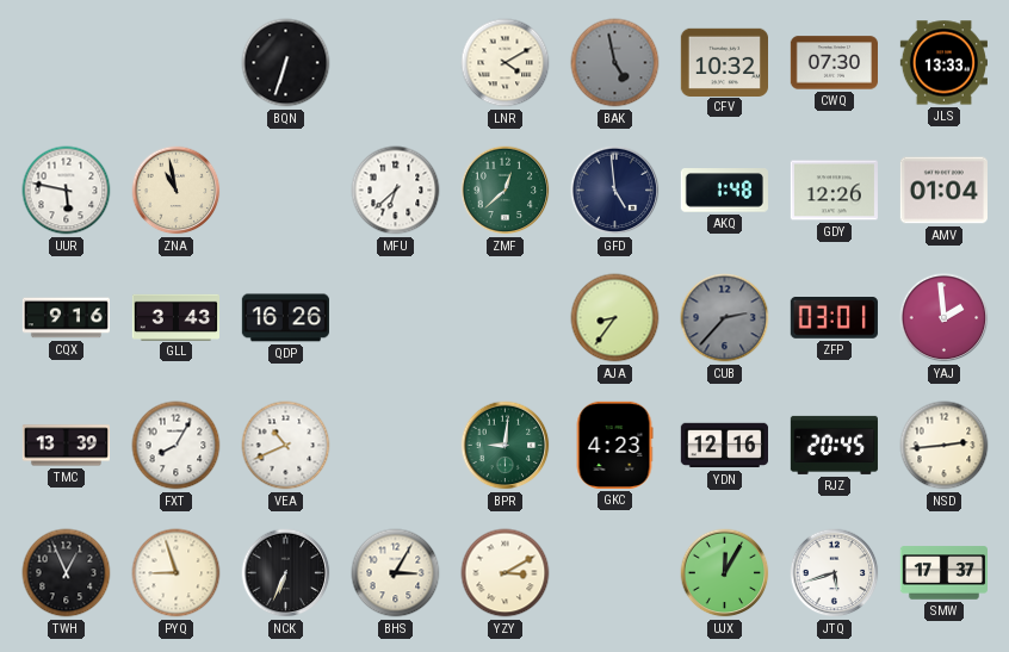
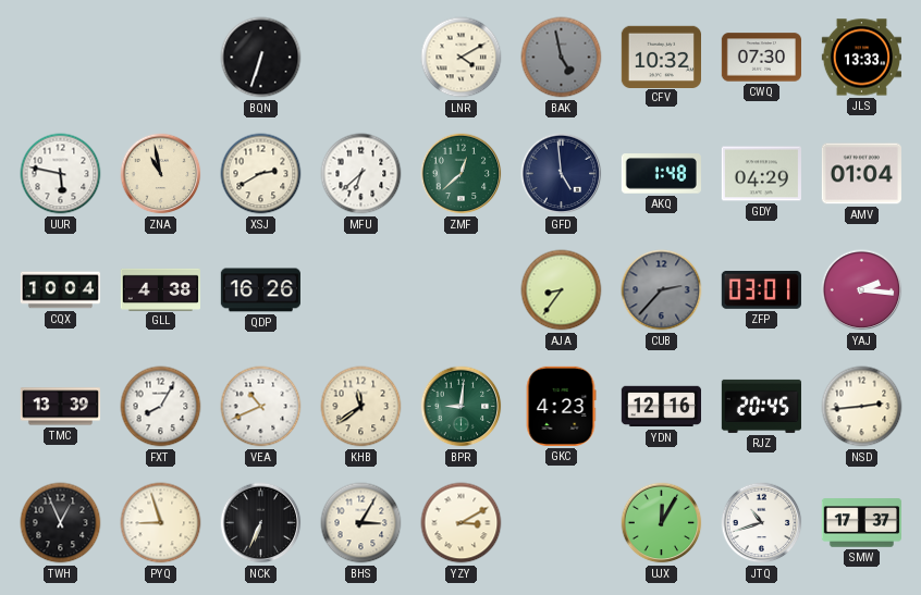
XSJ: none -> 2:40
GDY: 12:26 -> 04:29
CQX: 9:16 -> 10:04
GLL: 3:43 -> 4:38
YAJ: 1:59 -> 2:16
KHB: none -> 11:39
JTQ: 5:42 -> 10:42
